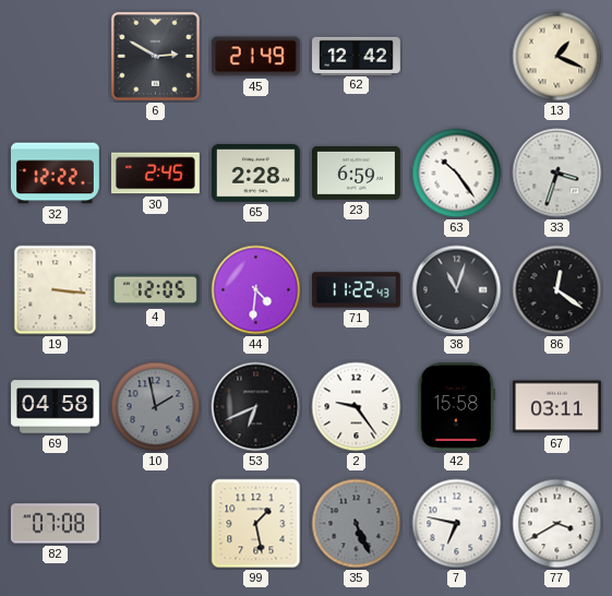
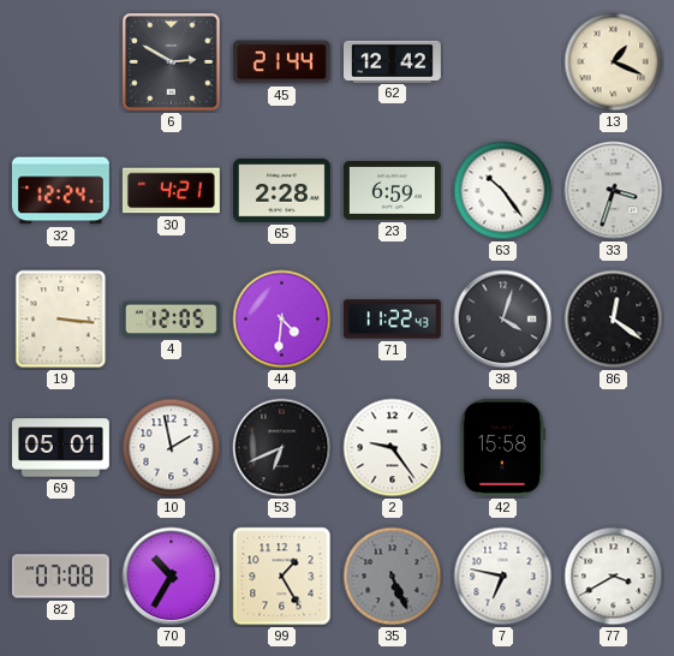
45: 21:49 -> 21:44
32: 12:22 -> 12:24
30: 2:45 -> 4:21
38: 11:03 -> 4:03
69: 04:58 -> 05:01
10 dial: grey -> white
67: 03:11 -> none
70: none -> 10:35
99: 1:28 -> 1:25
